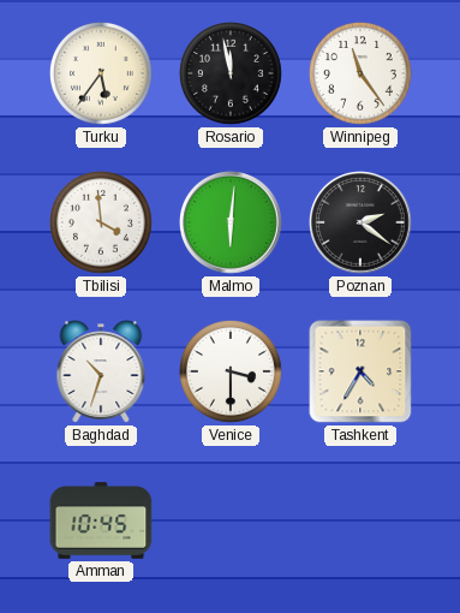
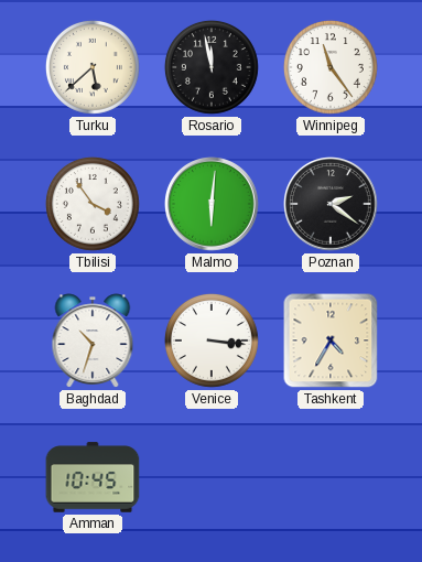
Turku: 5:36 -> 5:38
Tbilisi: 3:59 -> 3:54
Venice: 3:30 -> 3:16
